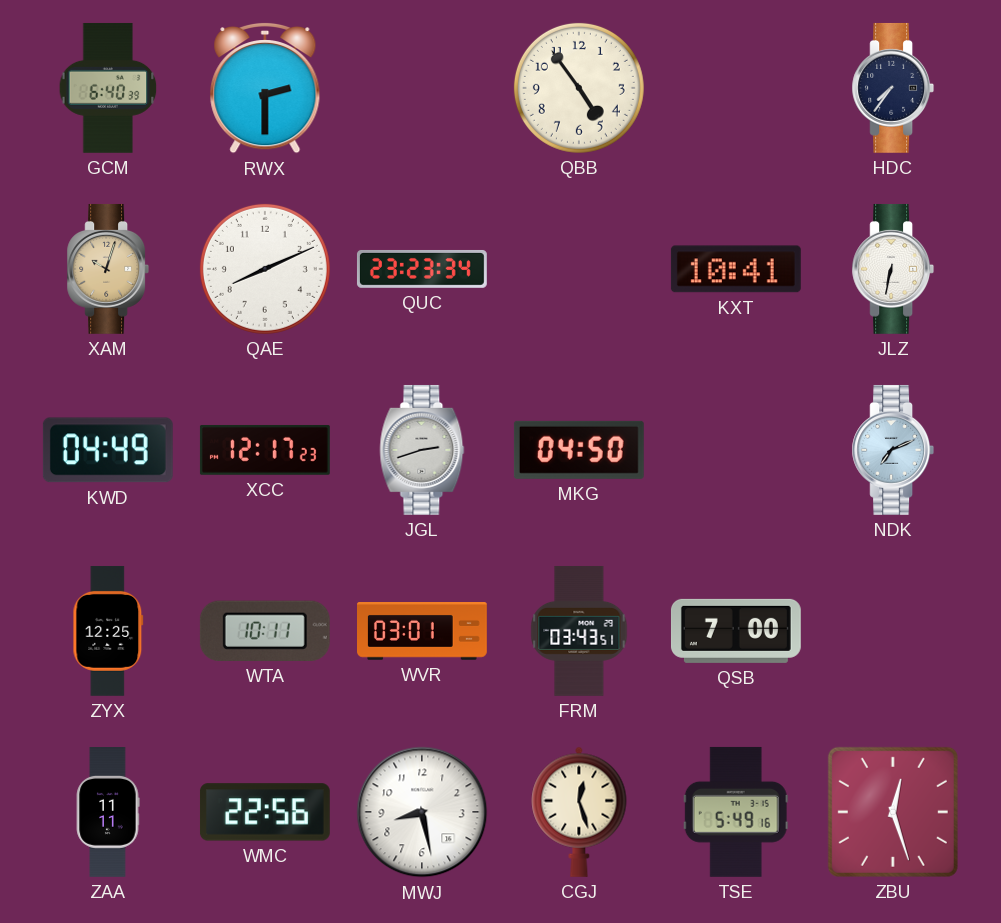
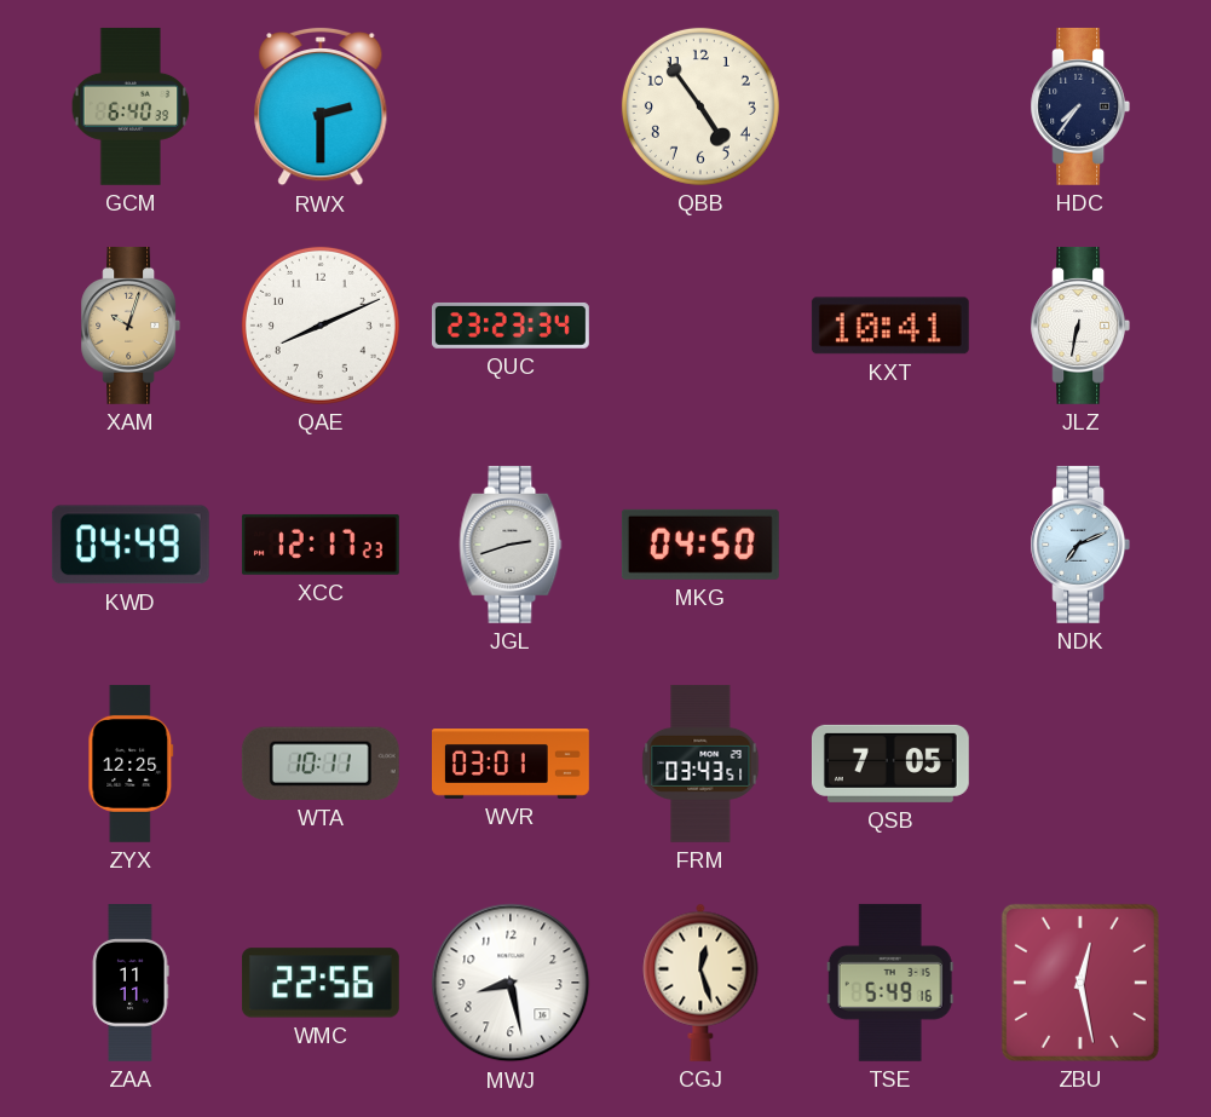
QSB: 7:00 -> 7:05
ZBU: 12:27 -> 12:28
